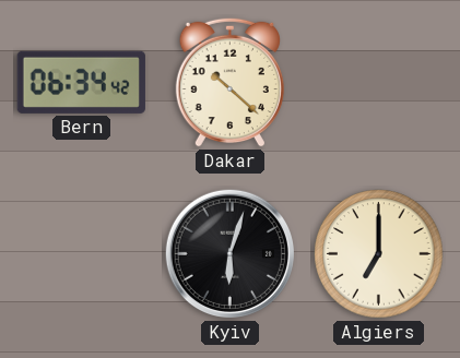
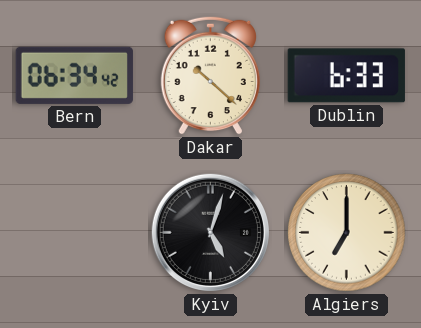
Dublin: none -> 6:33
Kyiv: 6:03 -> 5:03
